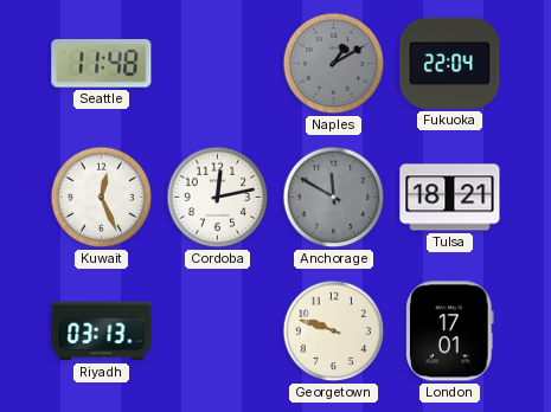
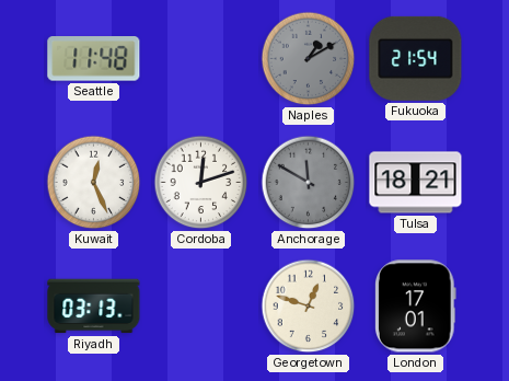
Fukuoka: 22:04 -> 21:54
Cordoba: 12:13 -> 12:12
Georgetown: 9:48 -> 12:48
